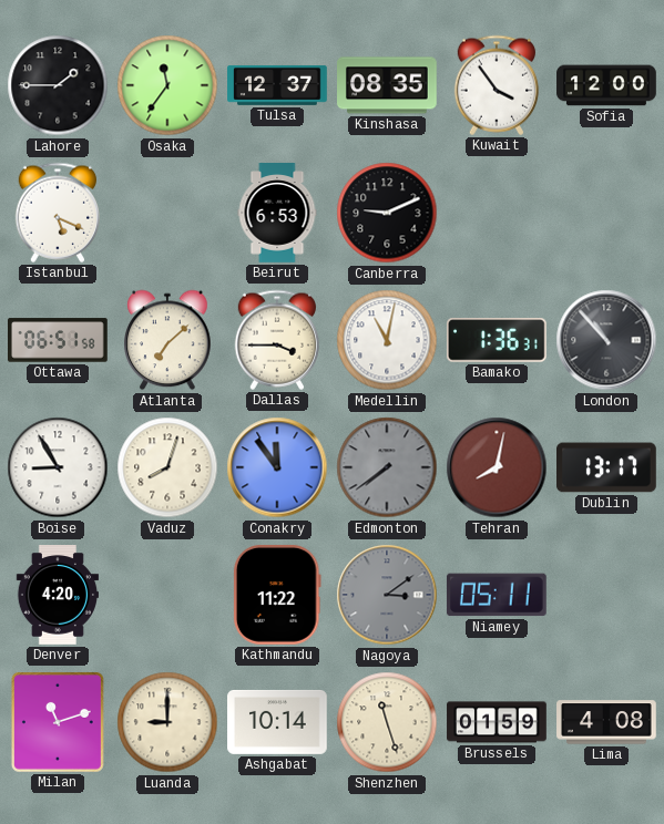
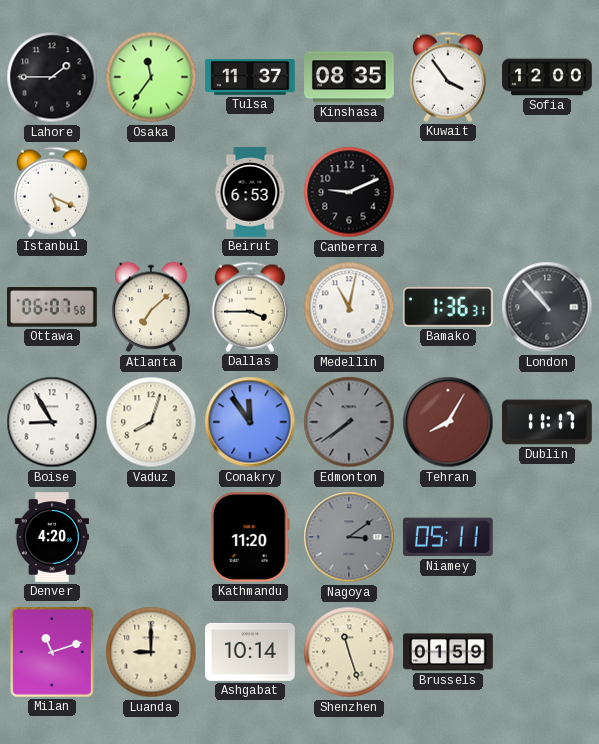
Tulsa: 12:37 -> 11:37
Ottawa: 06:51 -> 06:07
Tehran: 8:02 -> 8:05
Dublin: 13:17 -> 11:17
Kathmandu: 11:22 -> 11:20
Lima: 4:08 -> none
